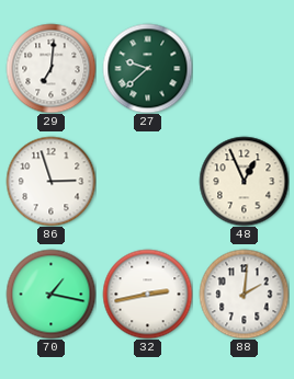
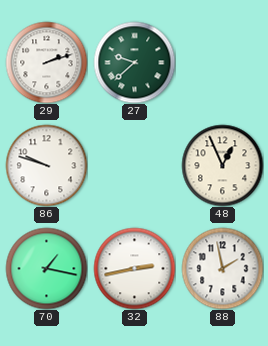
29: 7:01 -> 2:12
86: 2:57 -> 9:48
88: 2:01 -> 1:58
